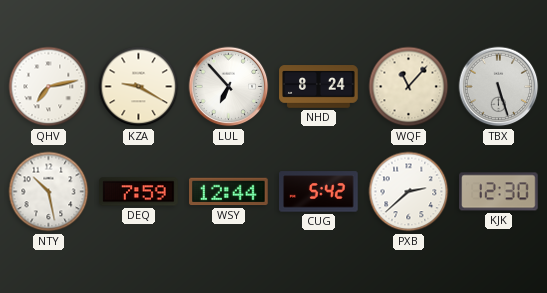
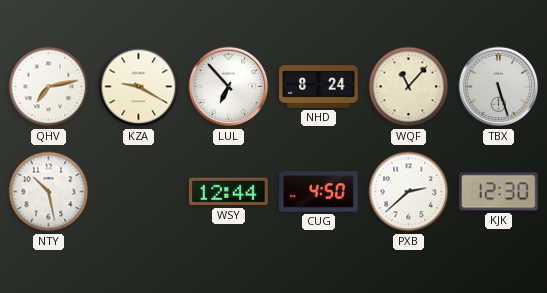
DEQ: 7:59 -> none
CUG: 5:42 -> 4:50
